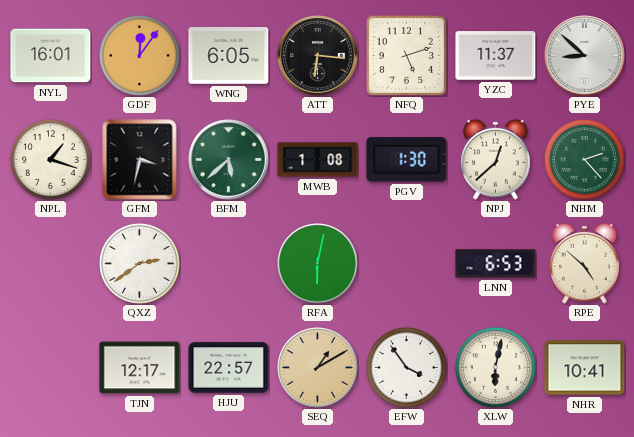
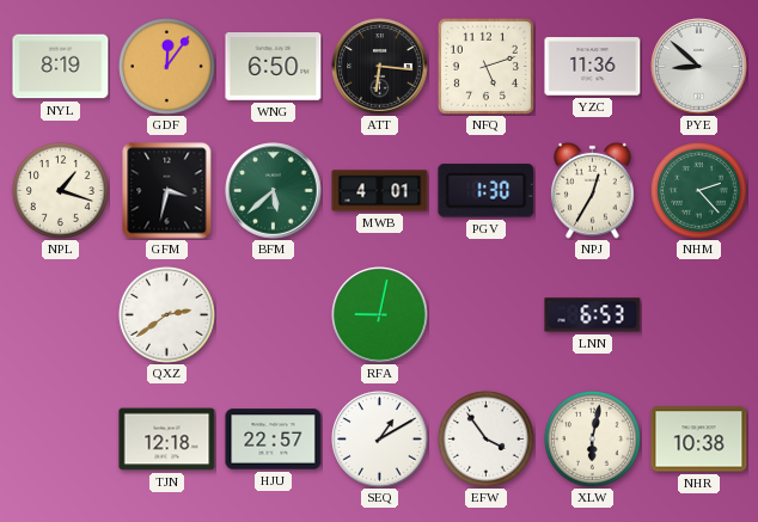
NYL: 16:01 -> 8:19
WNG: 6:05 -> 6:50
YZC: 11:37 -> 11:36
MWB: 1:08 -> 4:01
NPJ: 12:38 -> 12:35
RFA: 6:02 -> 9:02
RPE: 4:52 -> none
TJN: 12:17 -> 12:18
SEQ dial: champagne -> white
NHR: 10:41 -> 10:38
